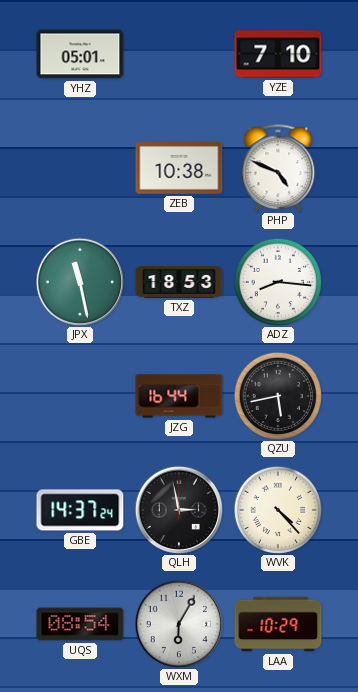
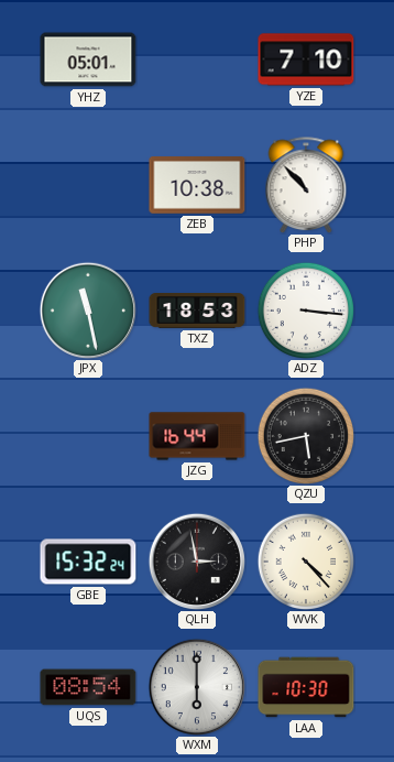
PHP: 4:49 -> 10:53
ADZ: 8:16 -> 3:16
GBE: 14:37 -> 15:32
WXM: 6:05 -> 6:00
LAA: 10:29 -> 10:30
